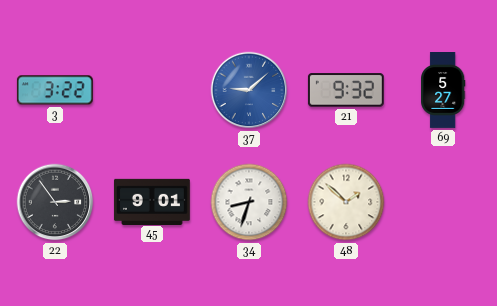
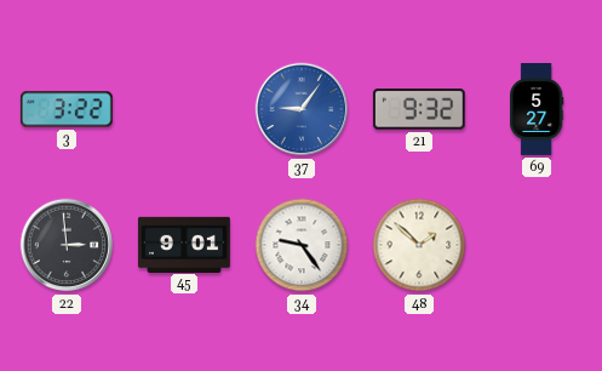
37: 9:08 -> 9:06
22: 2:54 -> 2:59
34: 8:33 -> 9:24
